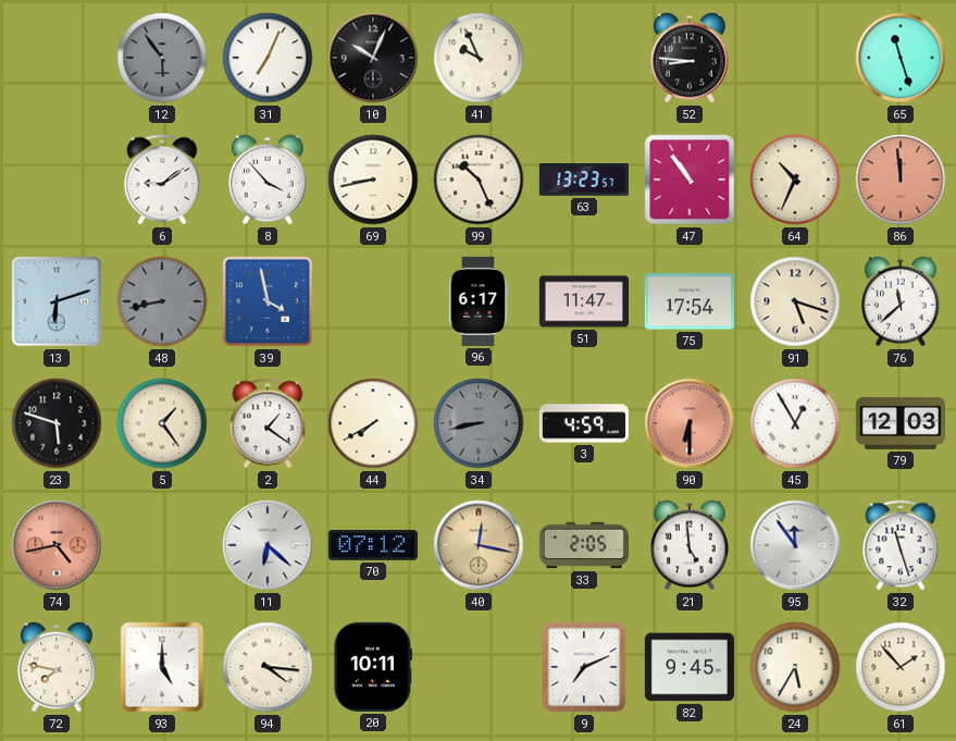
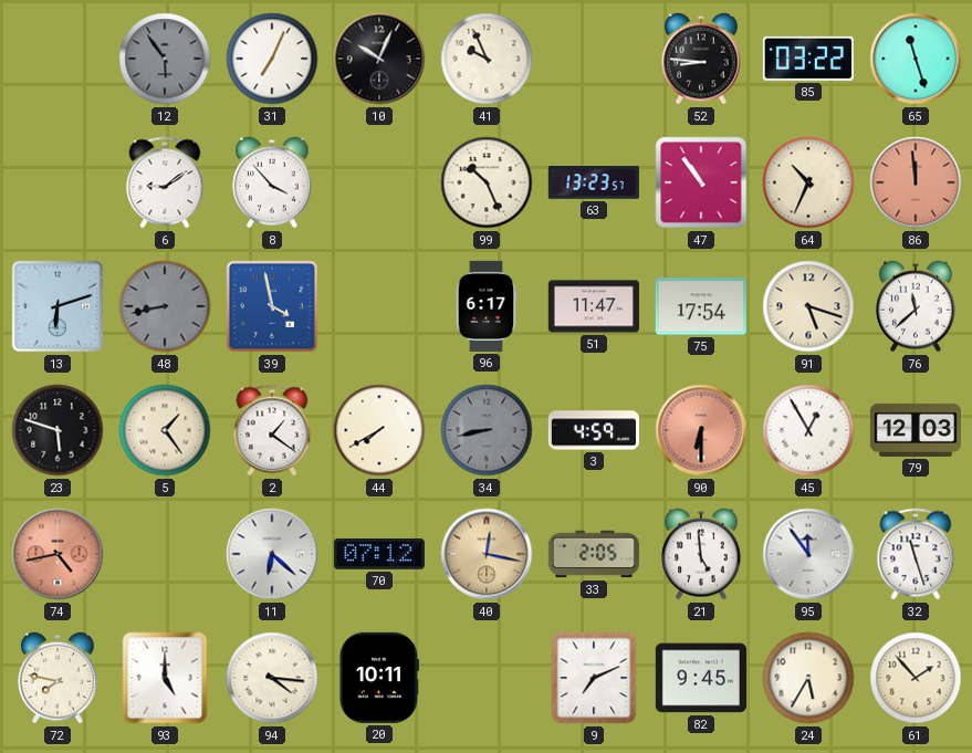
85: none -> 03:22
69: 8:43 -> none
